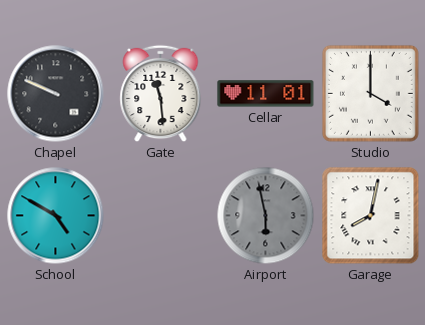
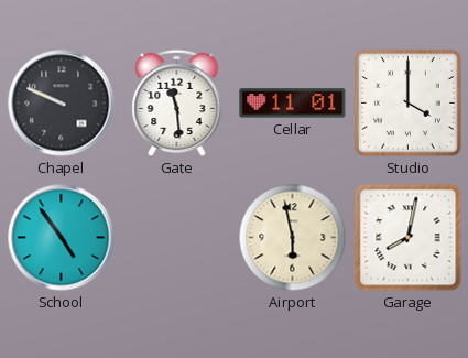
School: 4:50 -> 4:54
Airport dial: grey -> cream
